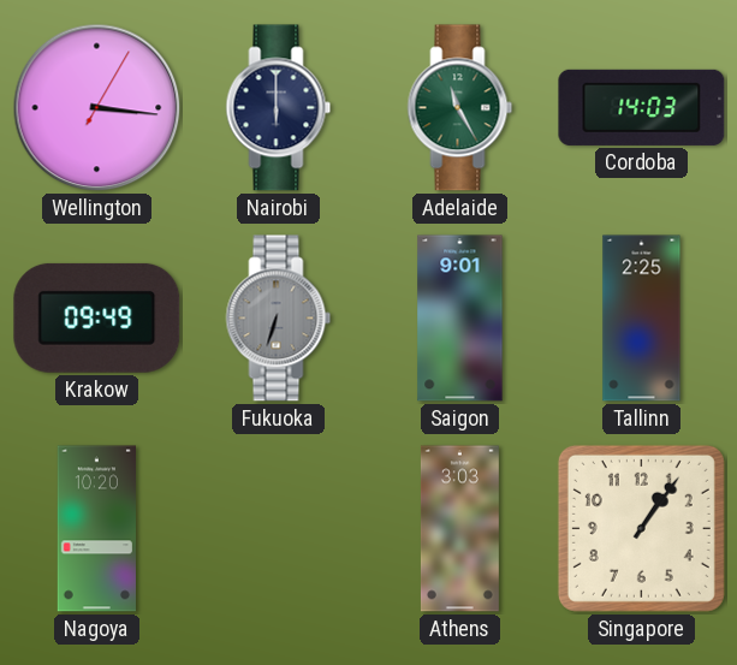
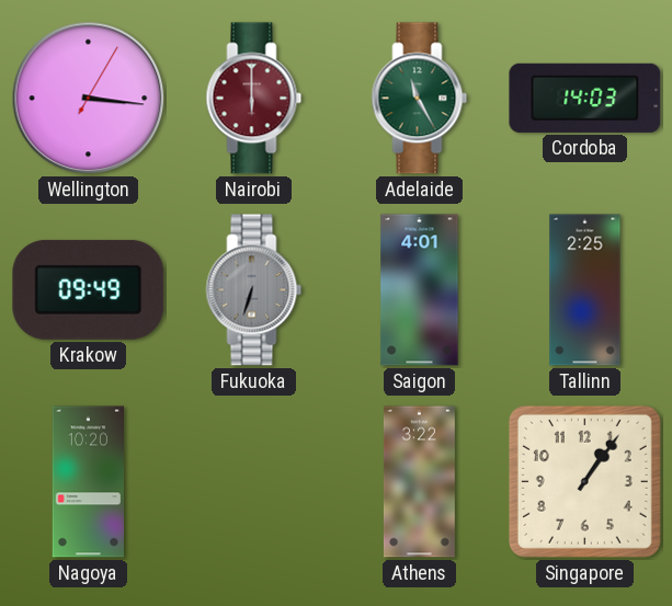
Nairobi dial: navy -> burgundy
Saigon: 9:01 -> 4:01
Athens: 3:03 -> 3:22
